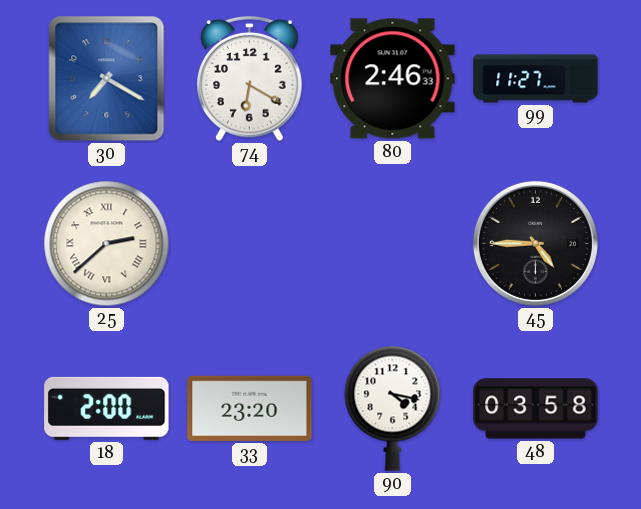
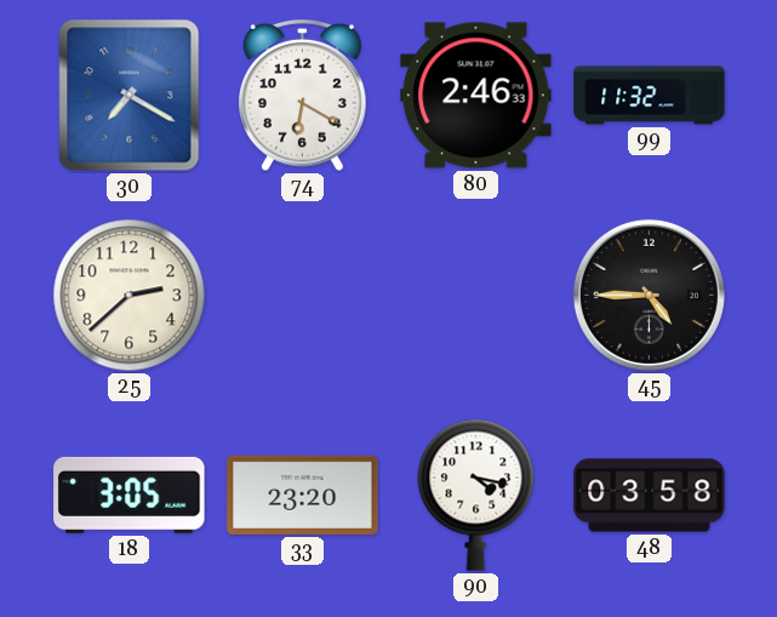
99: 11:27 -> 11:32
25 numerals: Roman -> Arabic
18: 2:00 -> 3:05
